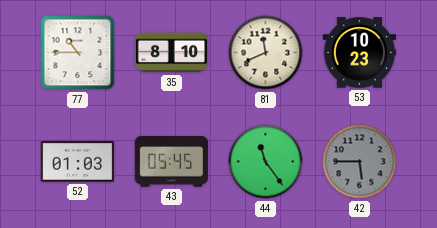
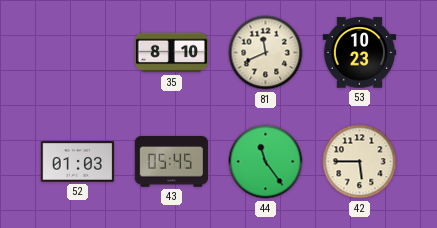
77: 10:45 -> none
42 dial: grey -> cream
